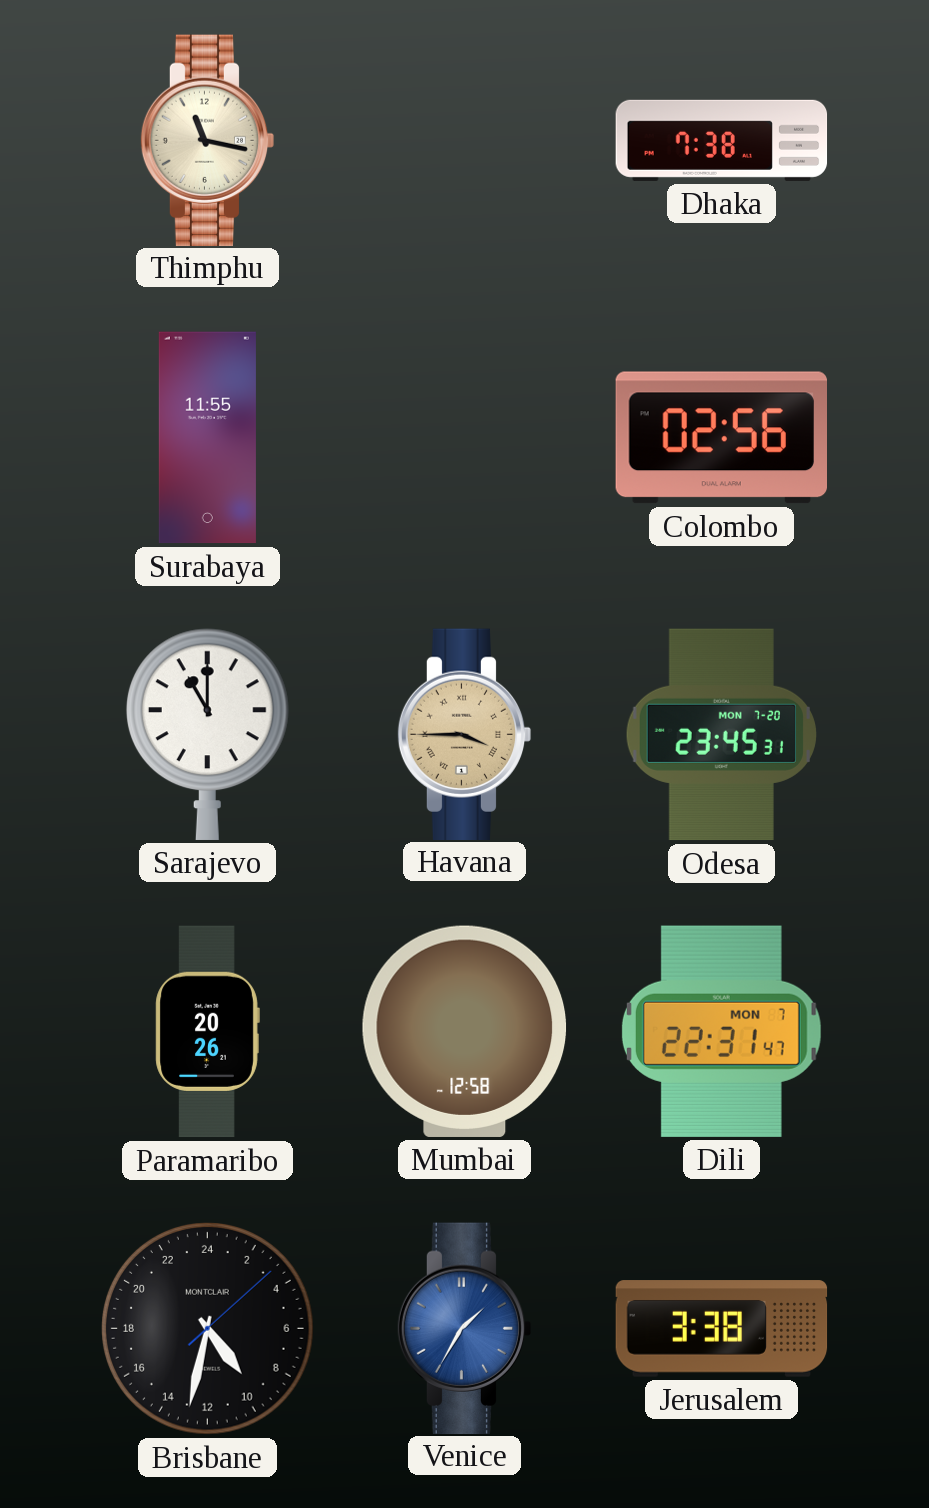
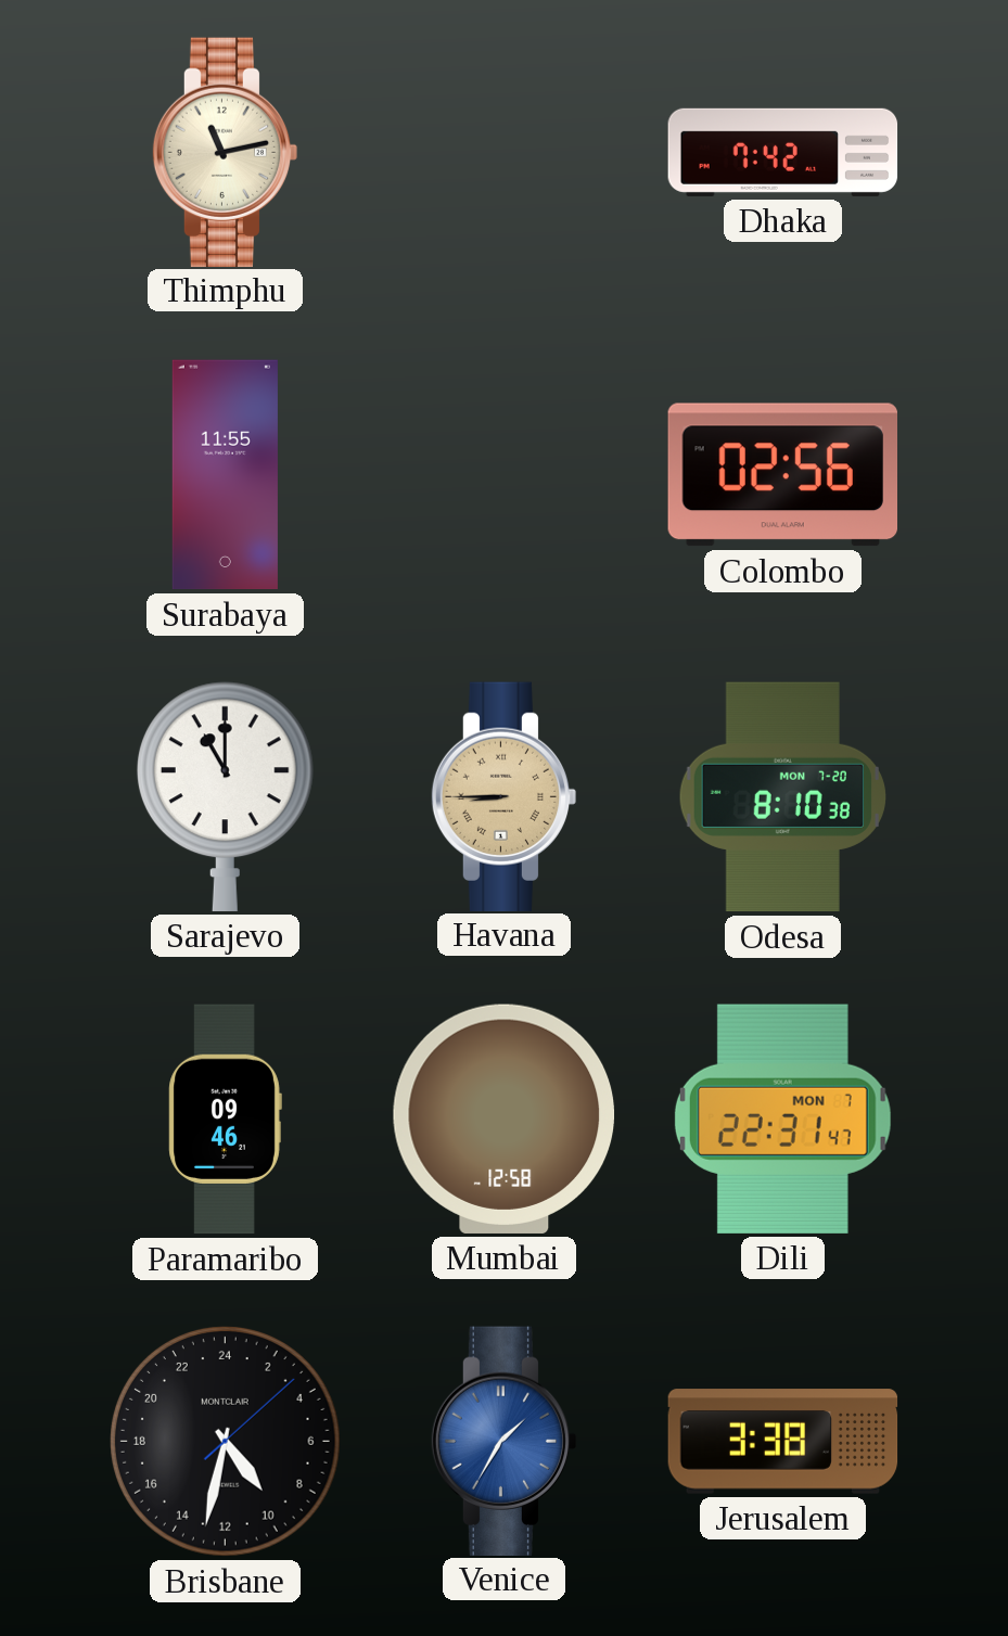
Thimphu: 11:17 -> 11:13
Dhaka: 7:38 -> 7:42
Havana: 3:45 -> 8:45
Odesa: 23:45 -> 8:10
Paramaribo: 20:26 -> 09:46
